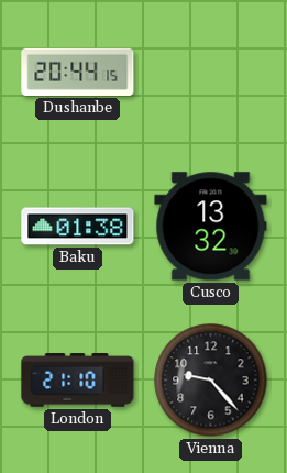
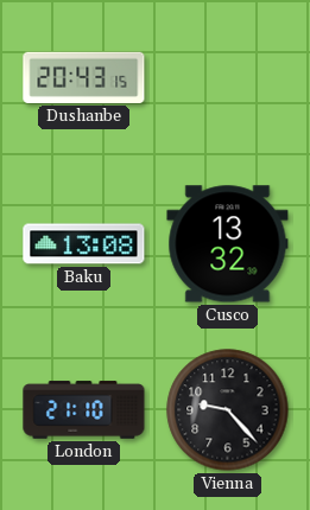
Dushanbe: 20:44 -> 20:43
Baku: 01:38 -> 13:08
